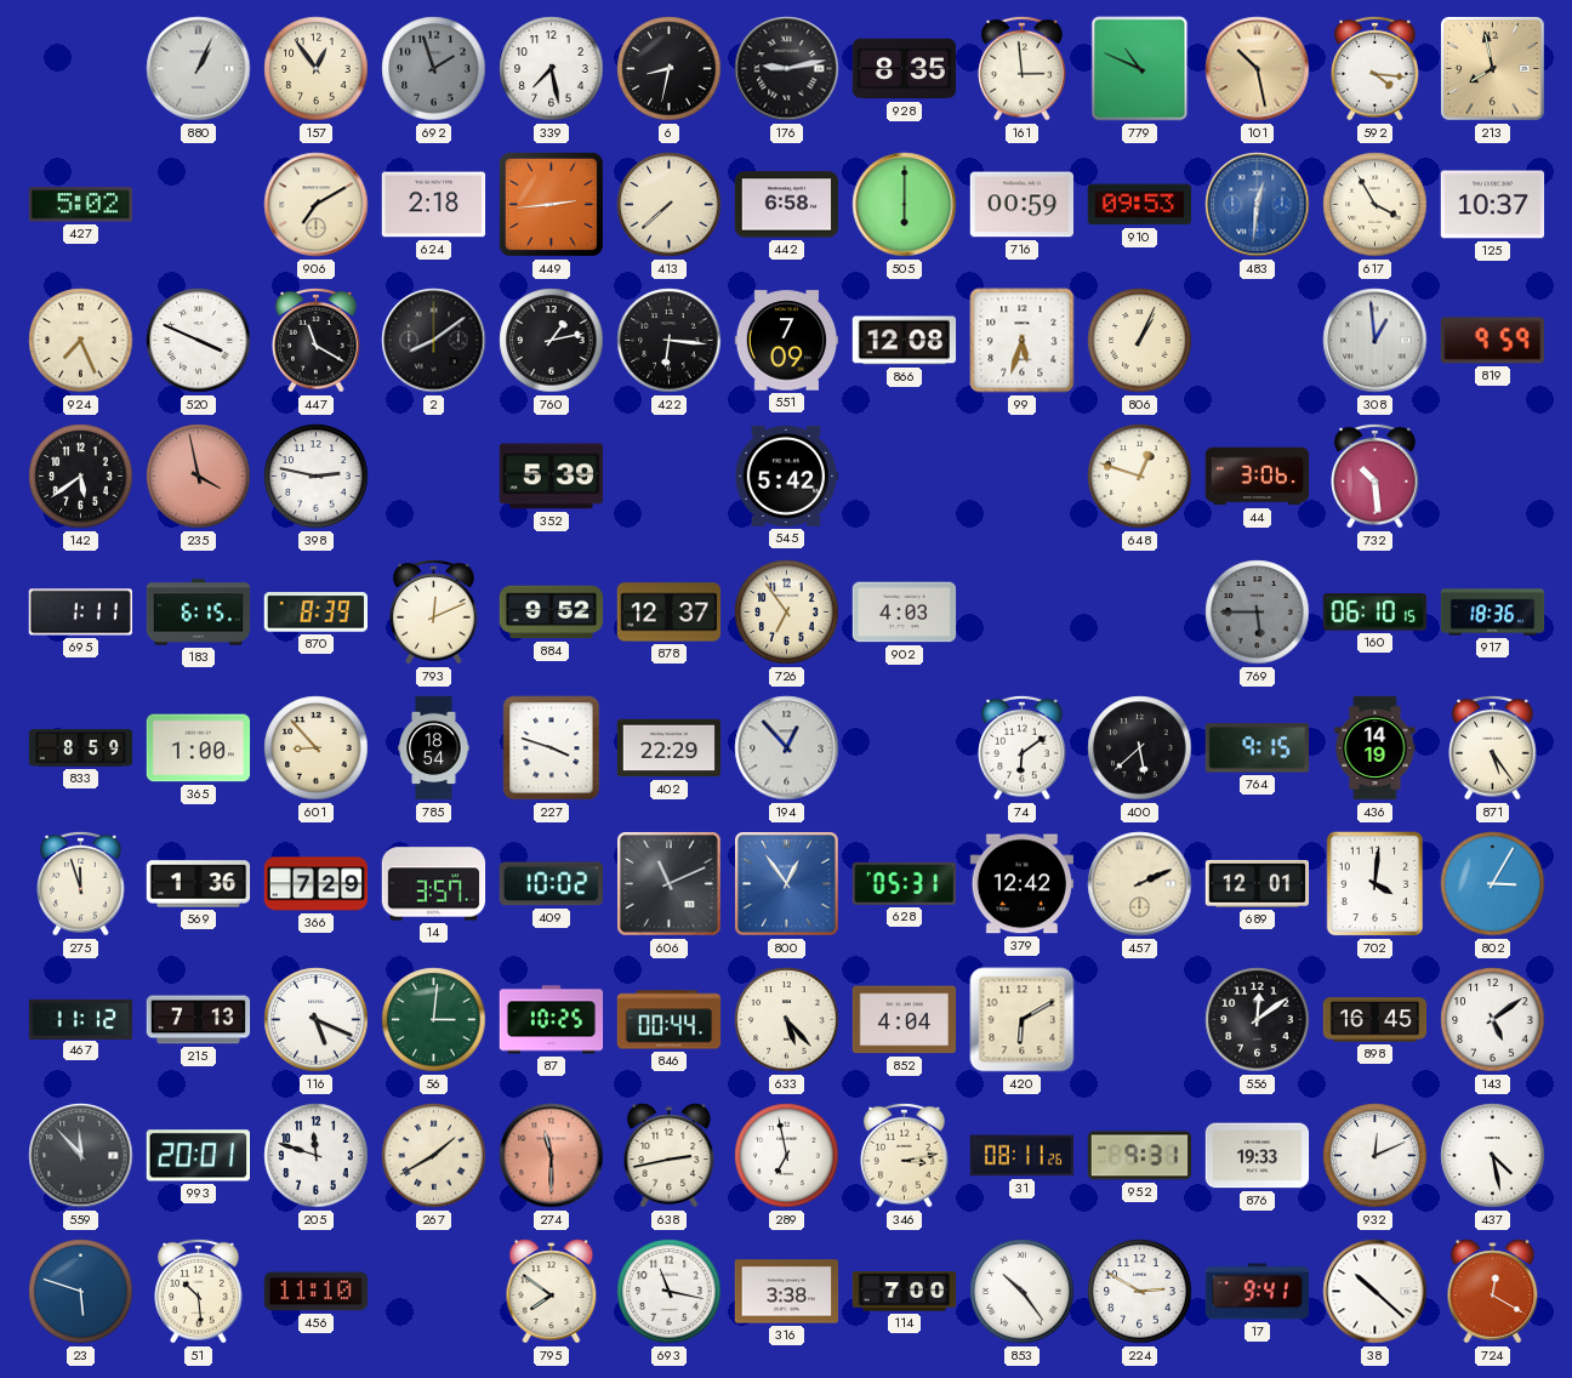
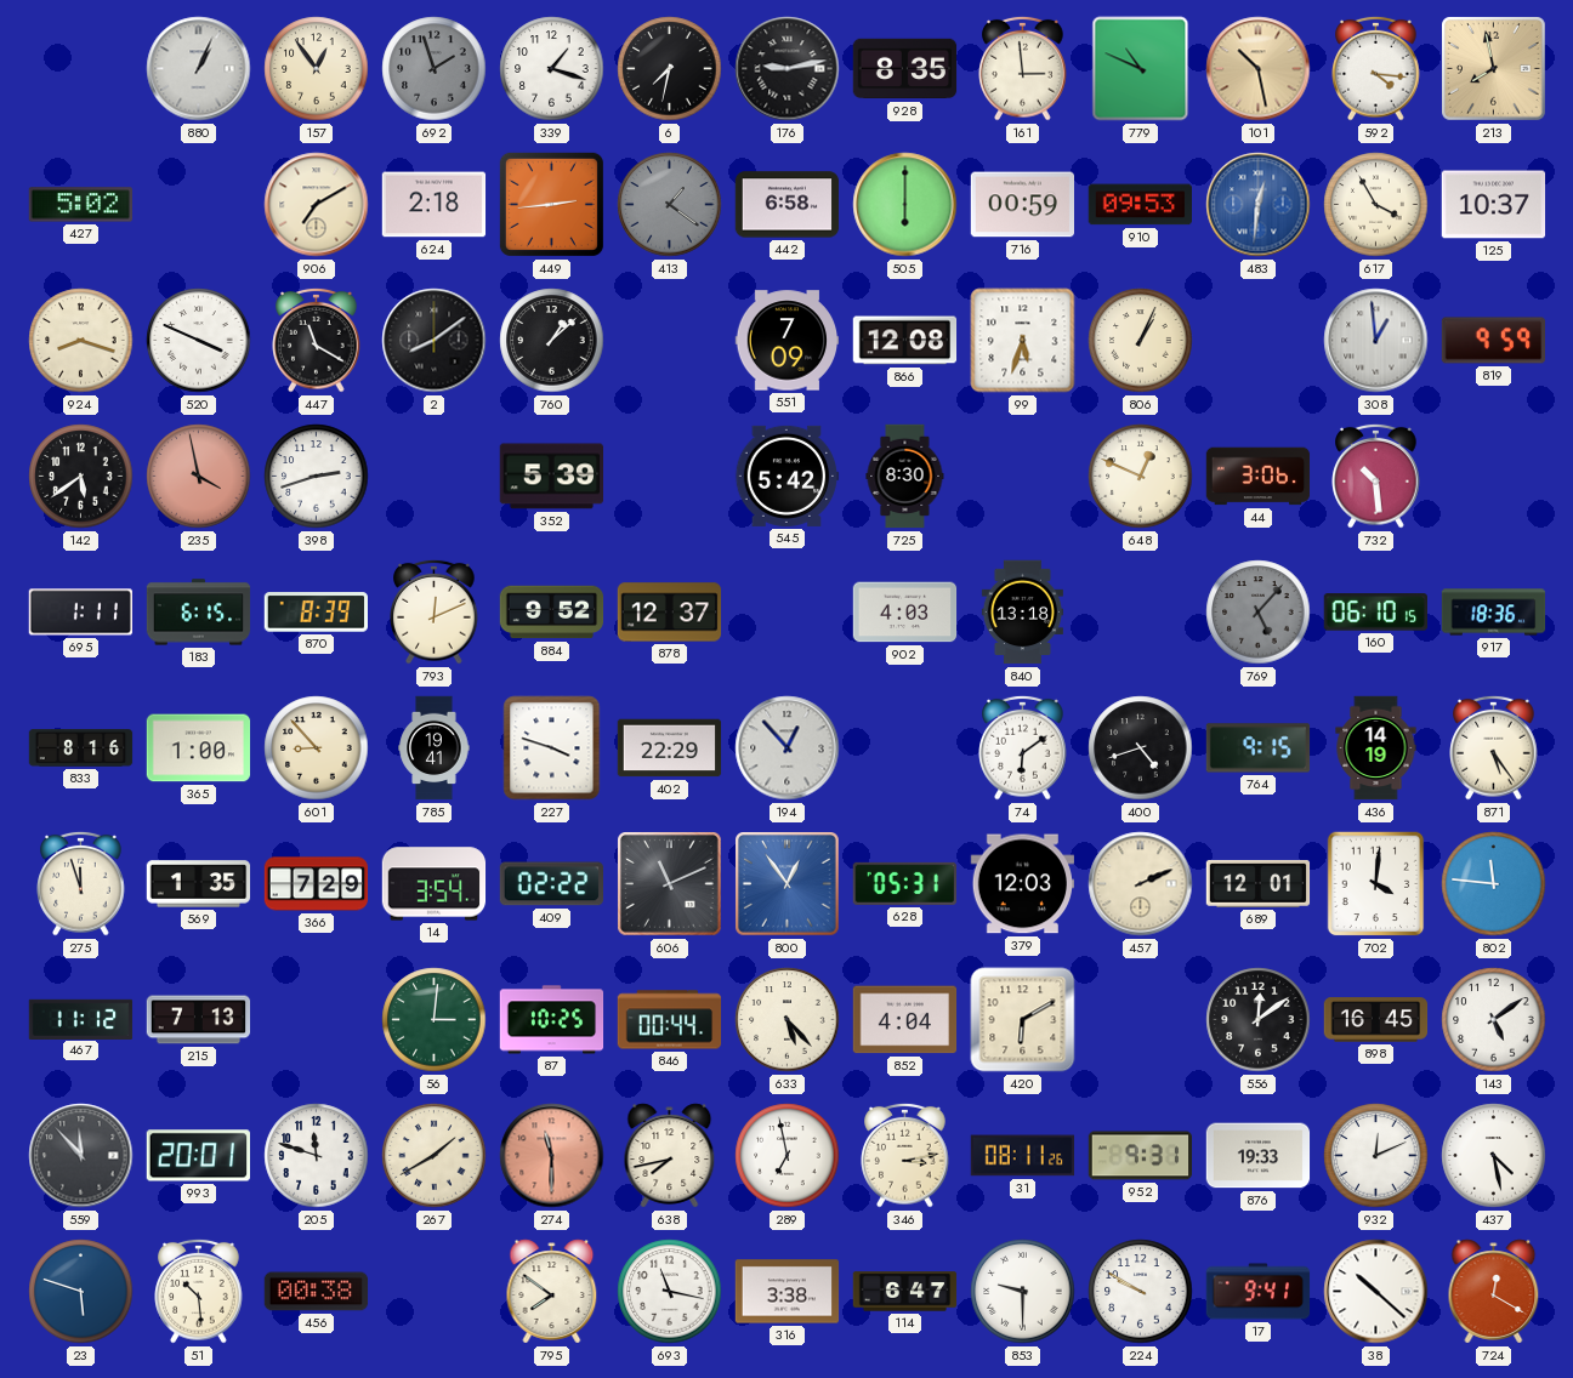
339: 7:28 -> 1:18
6: 8:32 -> 7:32
413: 7:38 -> 1:21
413 dial: cream -> grey
924: 7:26 -> 8:18
760: 1:13 -> 1:08
422: 6:16 -> none
398: 2:47 -> 2:42
725: none -> 8:30
648: 12:48 -> 12:49
726: 6:54 -> none
840: none -> 13:18
769: 5:45 -> 5:07
833: 8:59 -> 8:16
785: 18:54 -> 19:41
400: 5:38 -> 4:42
569: 1:36 -> 1:35
14: 3:57 -> 3:54
409: 10:02 -> 02:22
379: 12:42 -> 12:03
802: 3:05 -> 11:46
116: 5:19 -> none
638: 2:43 -> 7:43
456: 11:10 -> 00:38
114: 7:00 -> 6:47
853: 10:24 -> 9:30
224: 2:50 -> 9:50
